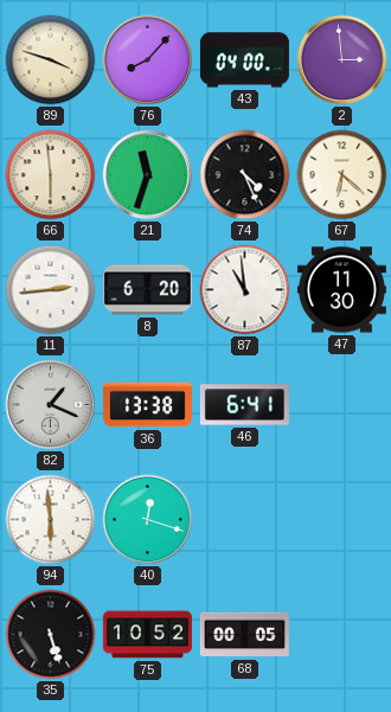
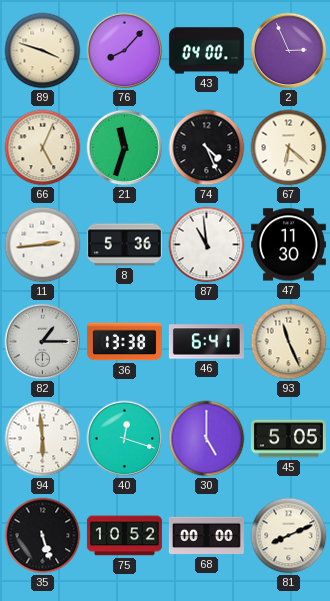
2: 2:59 -> 2:56
66: 5:59 -> 5:04
8: 6:20 -> 5:36
82: 1:19 -> 1:15
93: none -> 11:26
30: none -> 5:00
45: none -> 5:05
68: 00:05 -> 00:00
81: none -> 8:11
